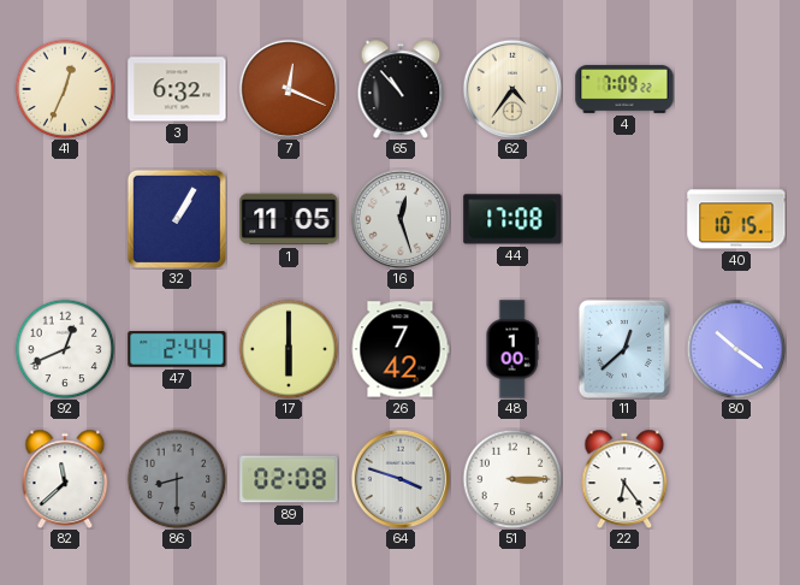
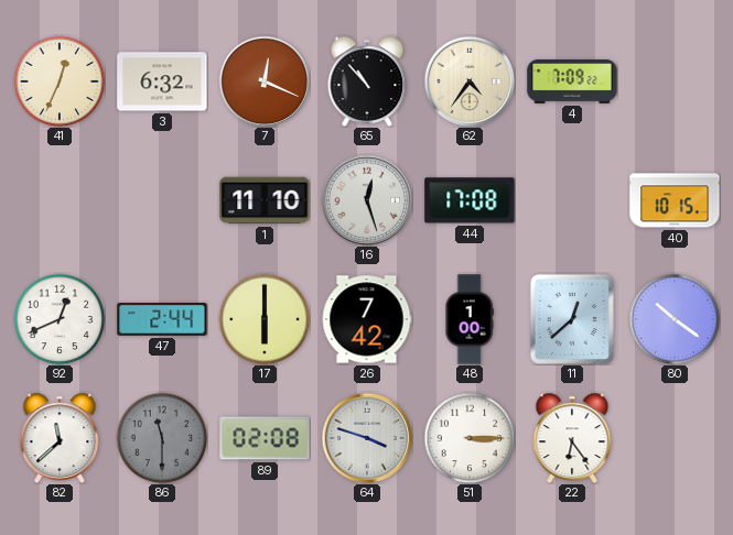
32: 1:05 -> none
1: 11:05 -> 11:10
86: 8:30 -> 11:30
